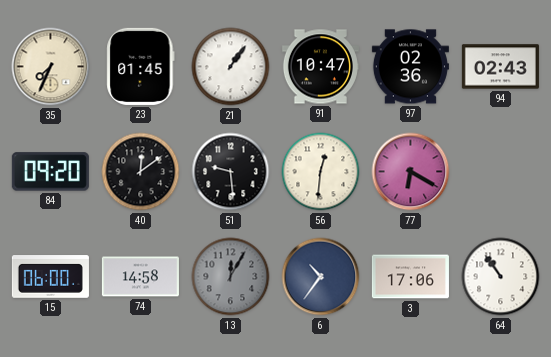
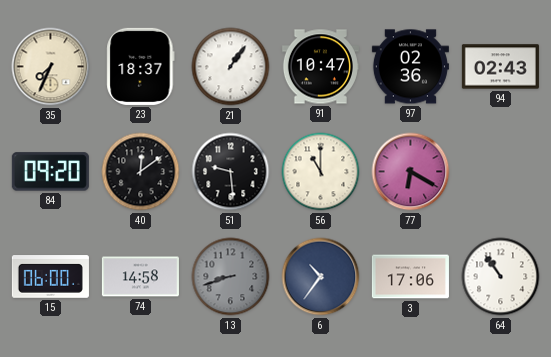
23: 01:45 -> 18:37
56: 12:31 -> 11:00
13: 12:05 -> 8:42
